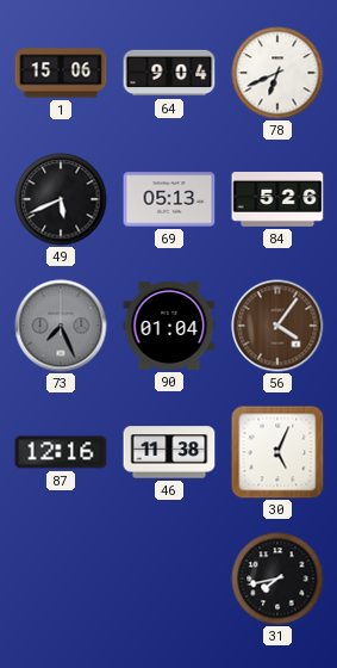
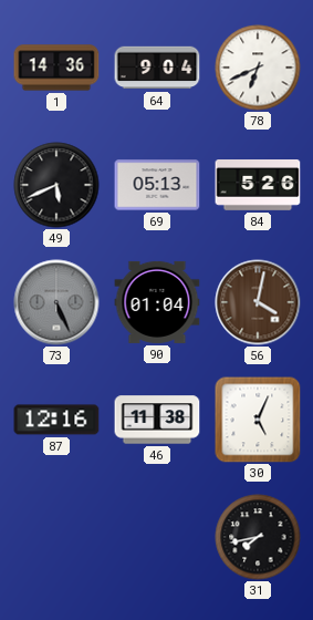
1: 15:06 -> 14:36
73: 7:26 -> 5:26
56: 4:06 -> 4:02
